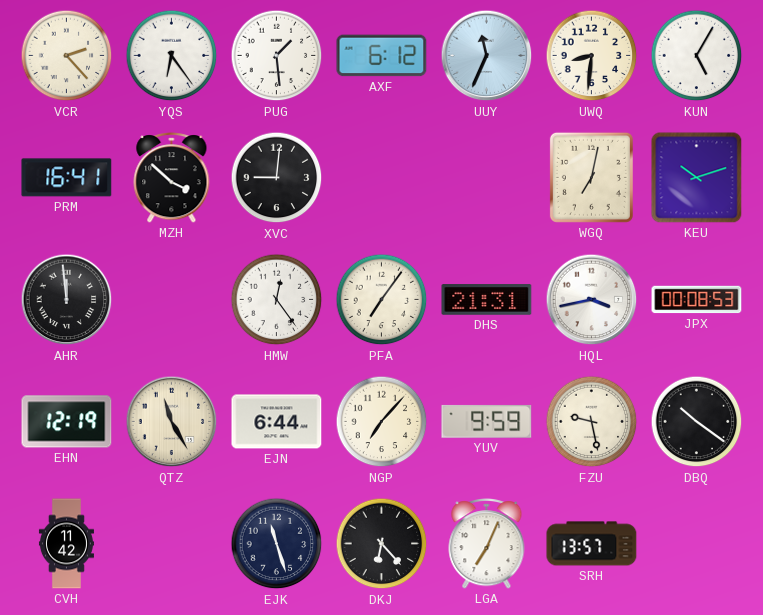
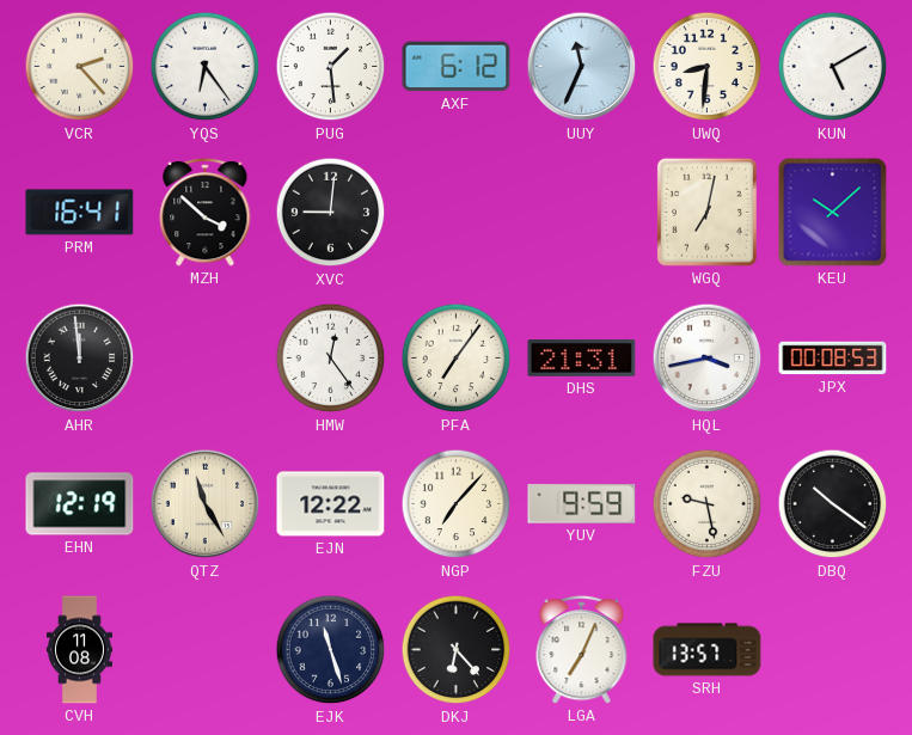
KUN: 5:05 -> 5:10
KEU: 10:12 -> 10:08
EJN: 6:44 -> 12:22
CVH: 11:42 -> 11:08
